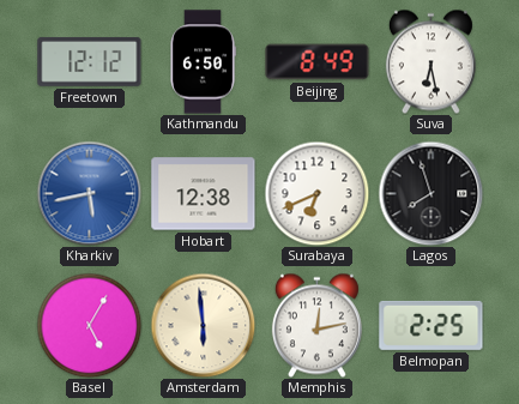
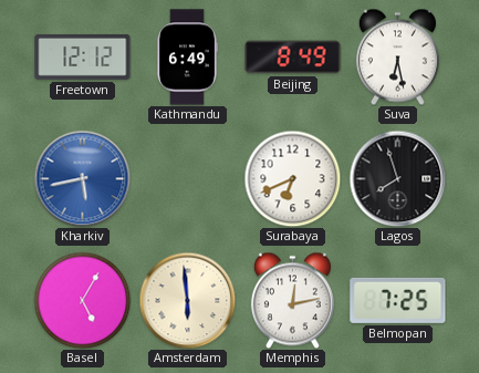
Kathmandu: 6:50 -> 6:49
Hobart: 12:38 -> none
Belmopan: 2:25 -> 7:25
